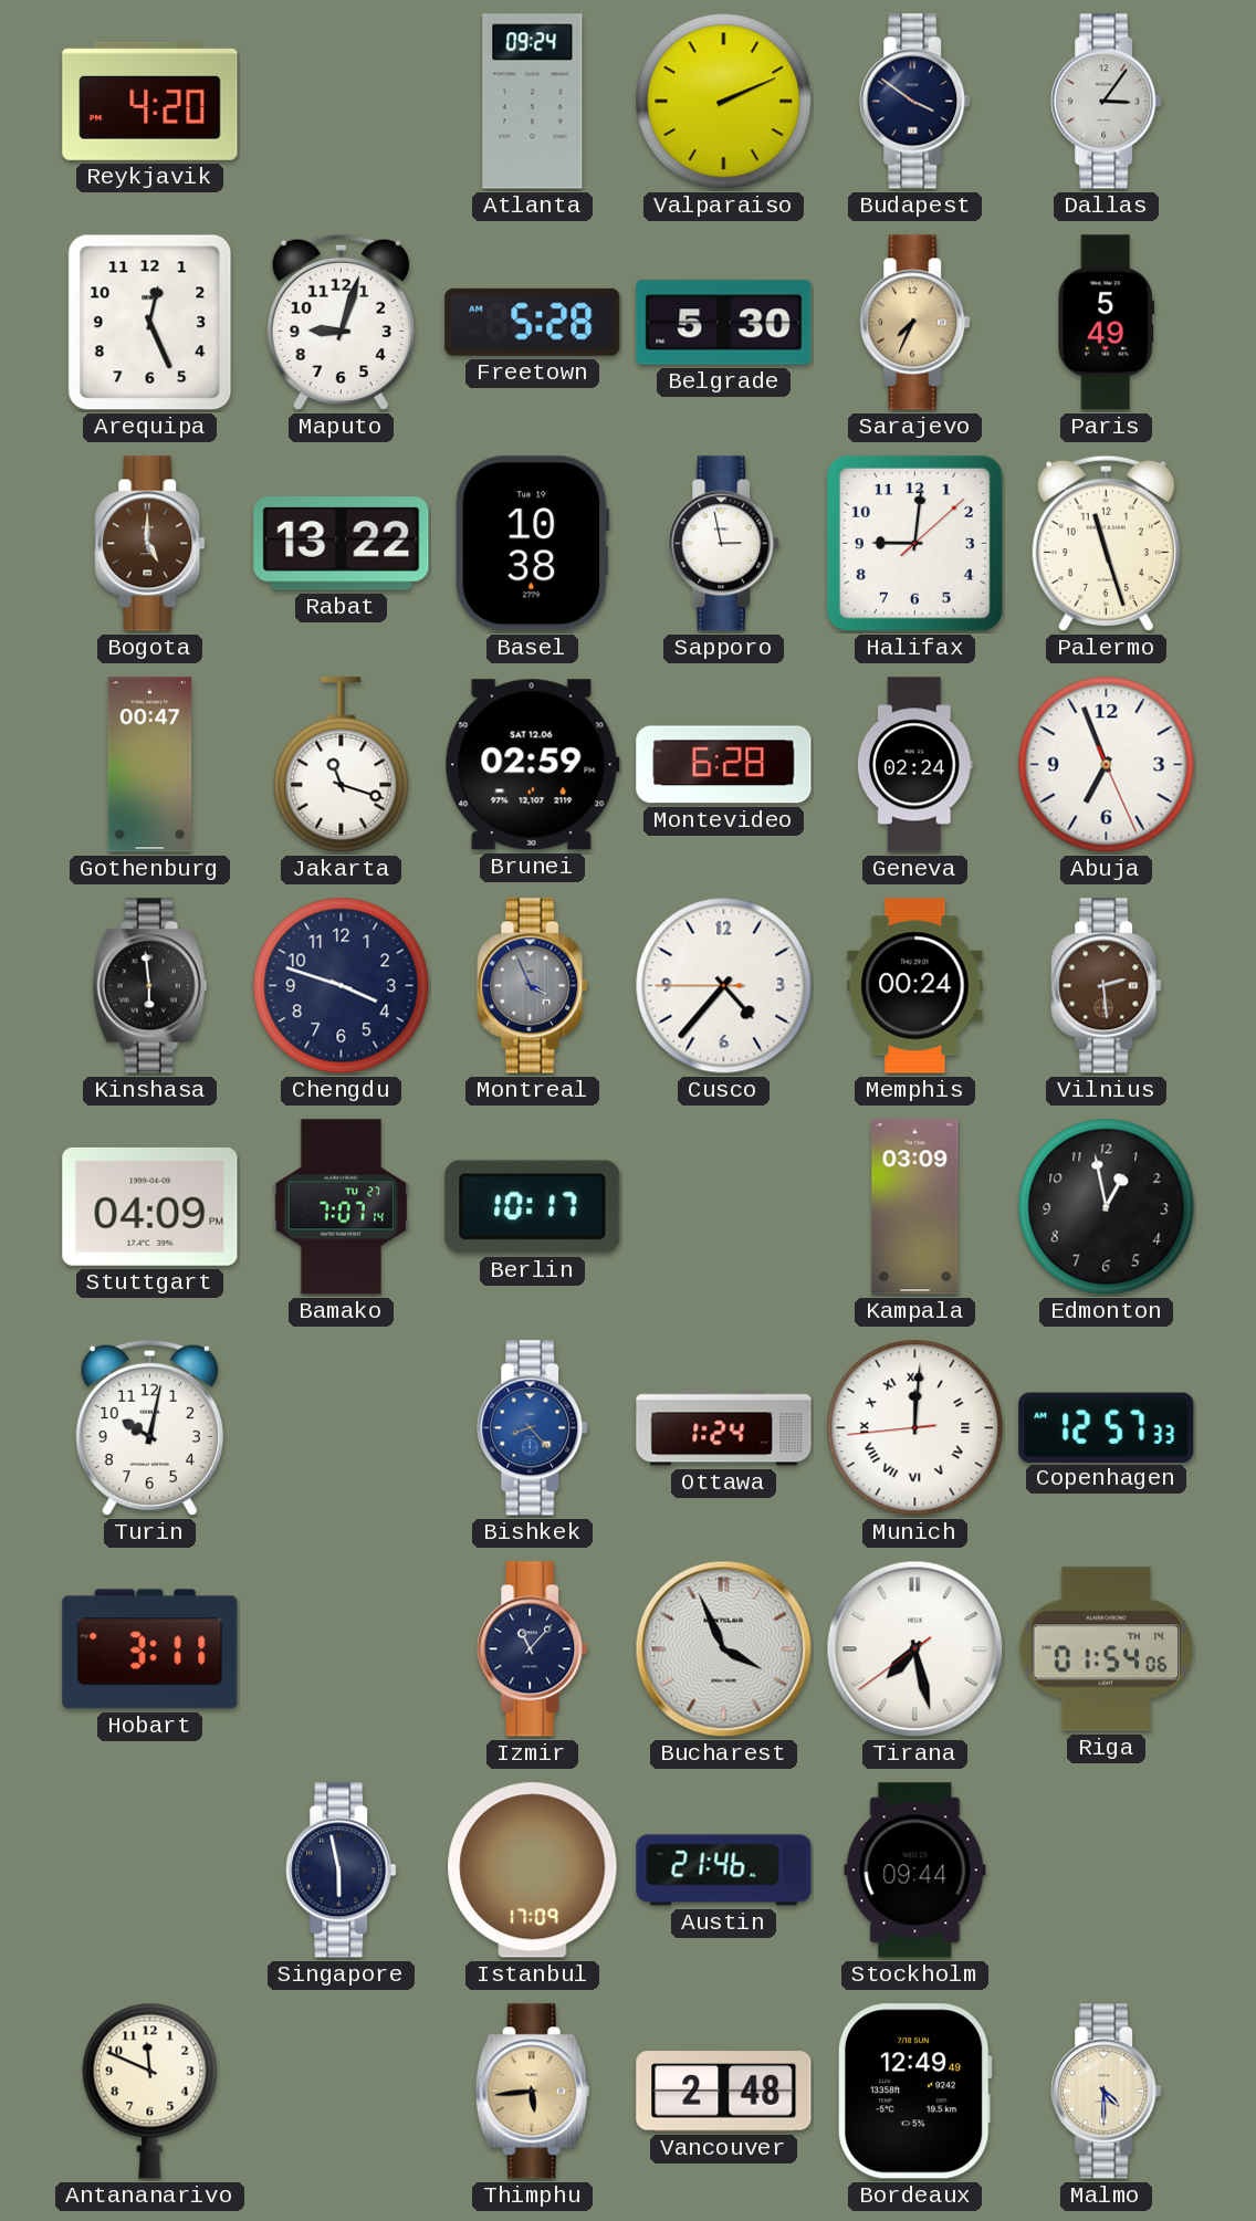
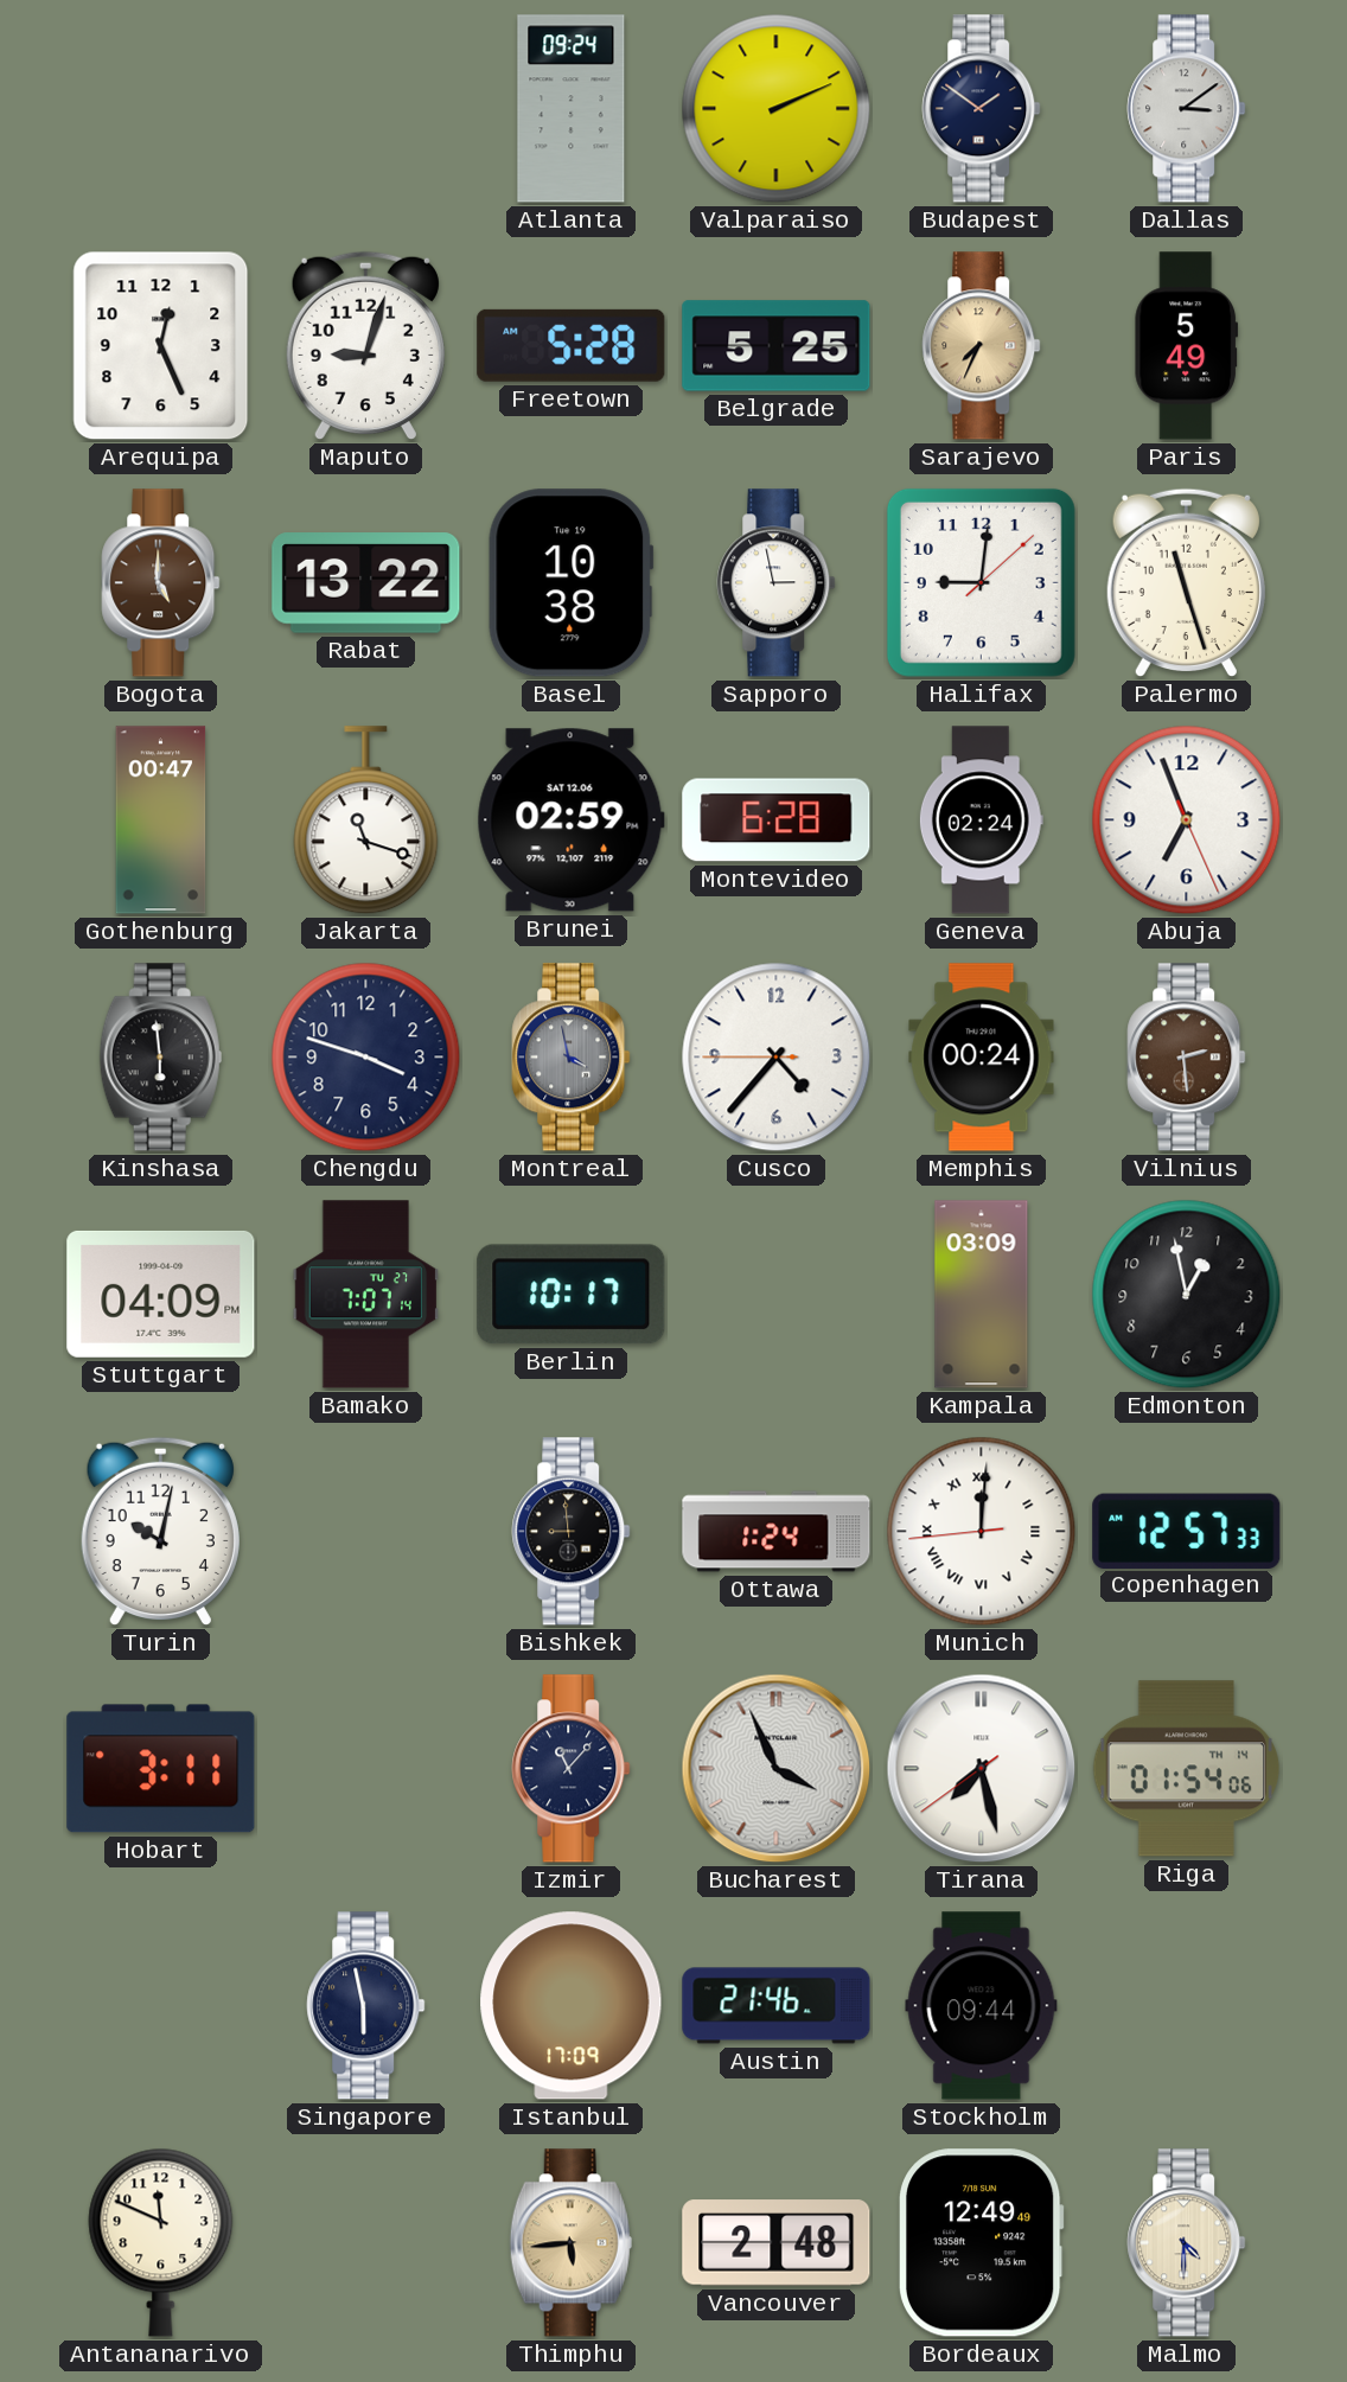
Reykjavik: 4:20 -> none
Budapest: 3:51 -> 1:51
Dallas: 3:06 -> 3:09
Belgrade: 5:30 -> 5:25
Montreal: 3:56 -> 3:58
Bishkek: 8:23 -> 8:59
Bishkek dial: blue -> black
